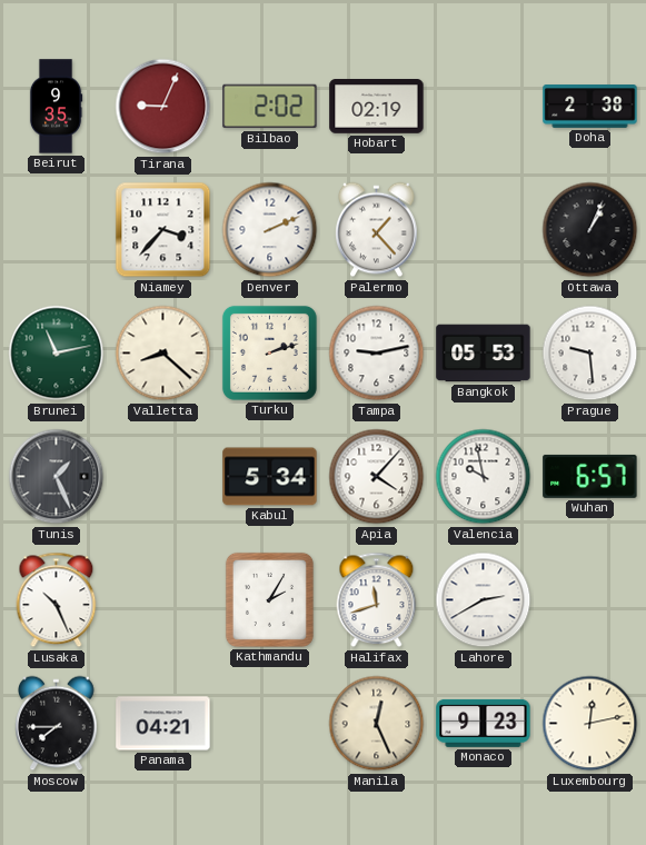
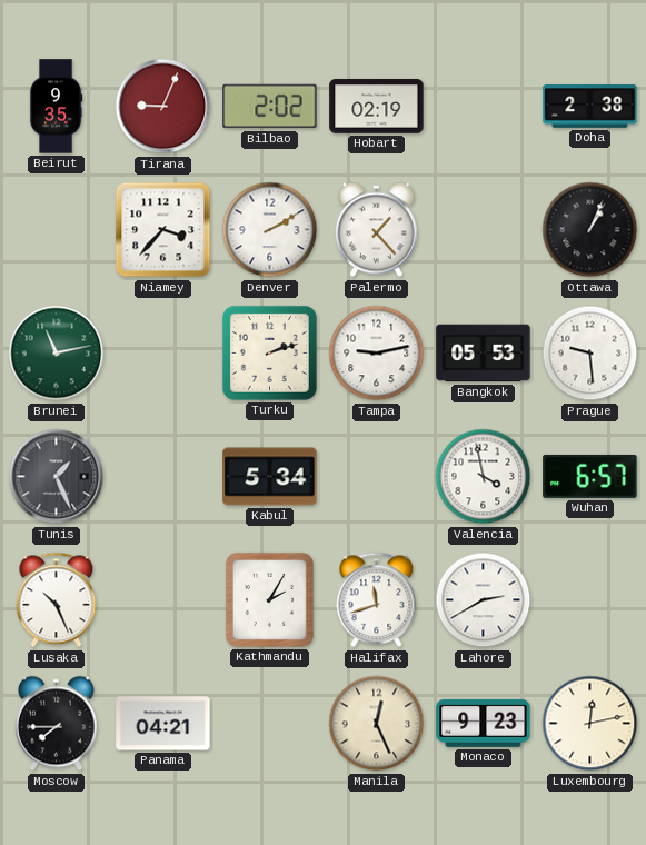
Denver: 2:11 -> 2:10
Valletta: 8:22 -> none
Apia: 4:07 -> none
Valencia: 9:58 -> 3:58
